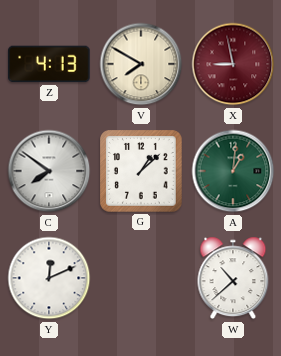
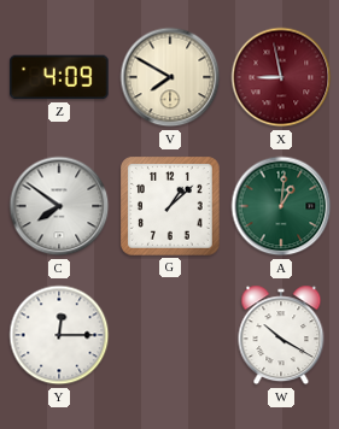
Z: 4:13 -> 4:09
Y: 12:11 -> 12:15
W: 10:38 -> 10:20
